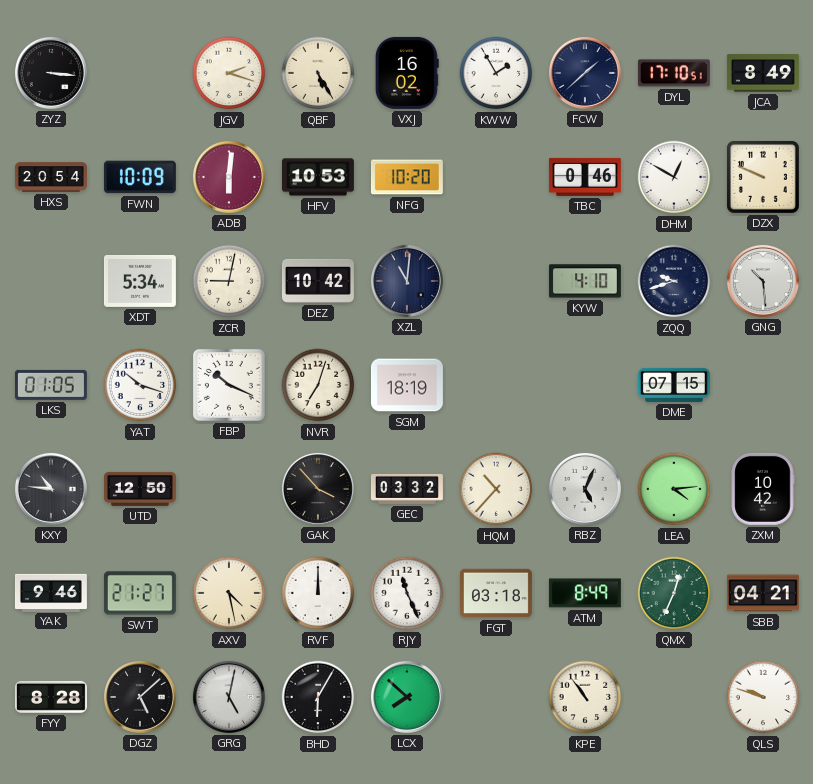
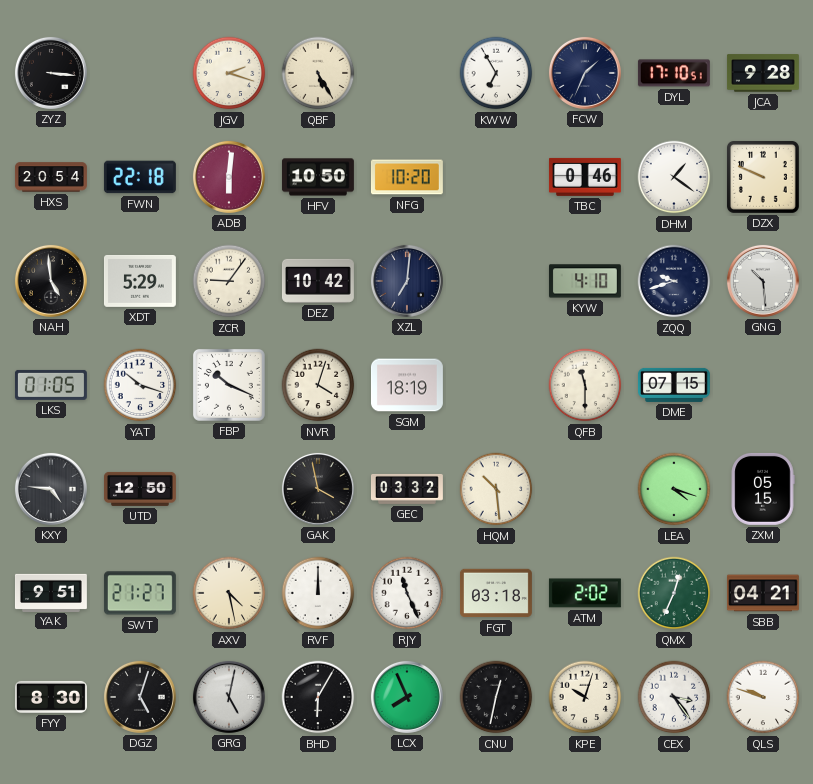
VXJ: 16:02 -> none
KWW: 1:55 -> 6:55
FCW: 1:38 -> 1:34
JCA: 8:49 -> 9:28
FWN: 10:09 -> 22:18
HFV: 10:53 -> 10:50
DHM: 12:50 -> 1:21
NAH: none -> 4:59
XDT: 5:34 -> 5:29
ZCR: 9:02 -> 9:06
XZL: 11:01 -> 7:01
NVR: 7:03 -> 4:03
QFB: none -> 11:30
KXY: 10:46 -> 4:46
GAK: 3:53 -> 3:58
HQM: 10:37 -> 10:29
RBZ: 5:04 -> none
LEA: 4:14 -> 4:18
ZXM: 10:42 -> 05:15
YAK: 9:46 -> 9:51
ATM: 8:49 -> 2:02
FYY: 8:28 -> 8:30
DGZ: 5:08 -> 5:03
LCX: 7:52 -> 7:56
CNU: none -> 12:32
KPE: 10:54 -> 10:03
CEX: none -> 3:24
